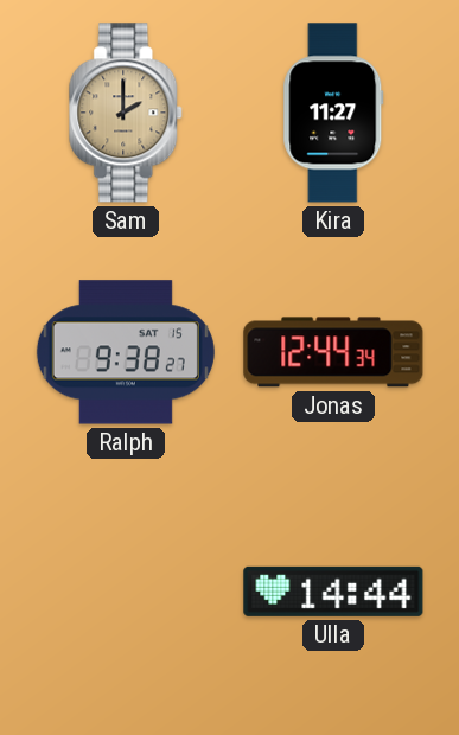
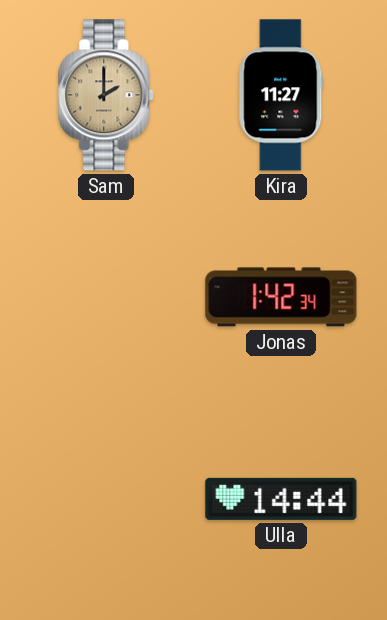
Ralph: 9:38 -> none
Jonas: 12:44 -> 1:42
